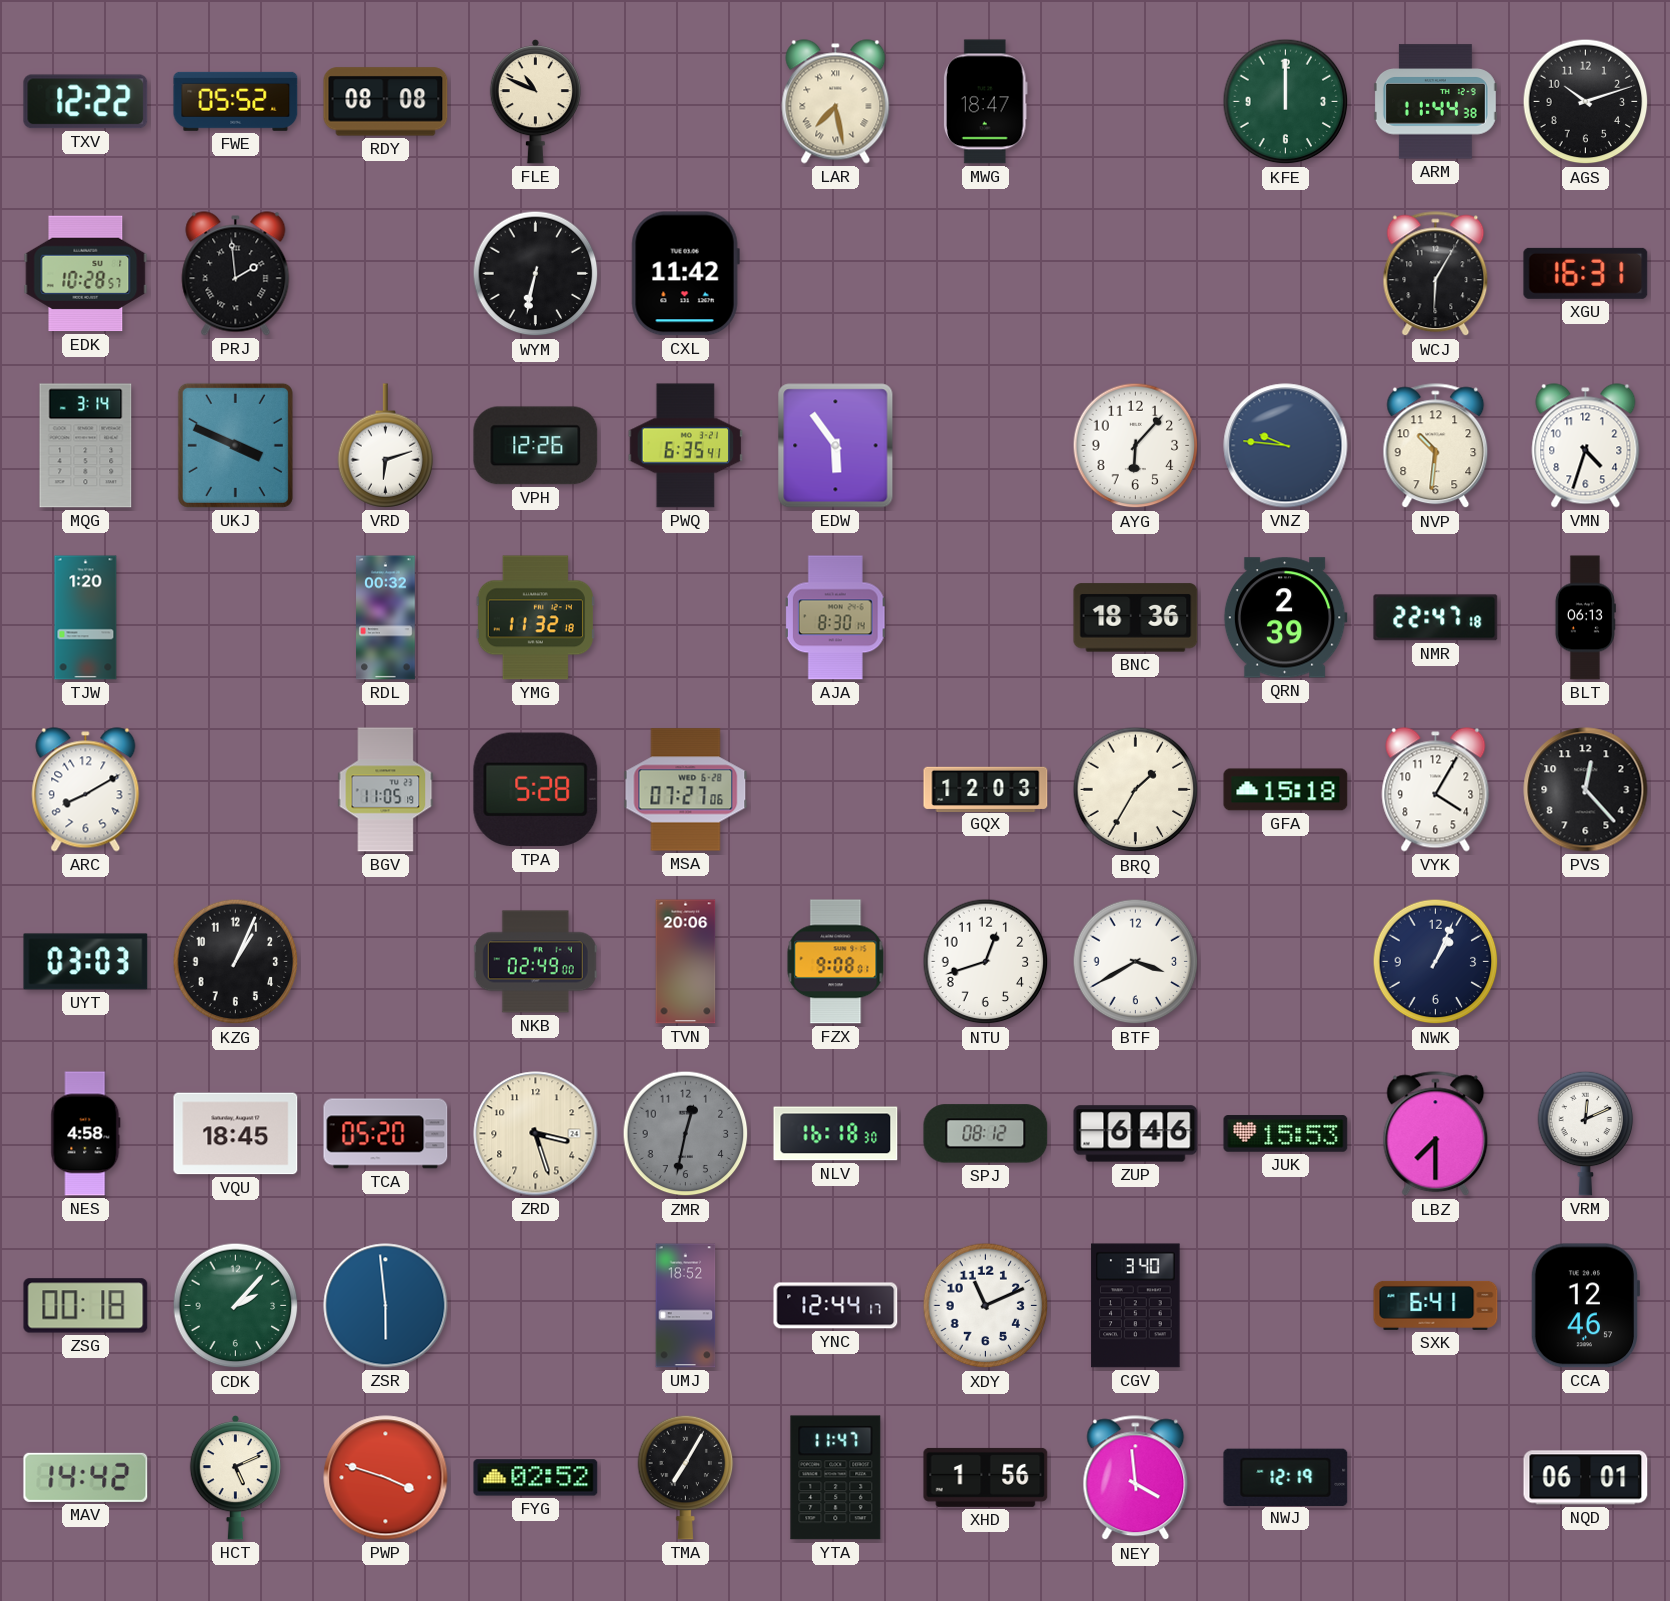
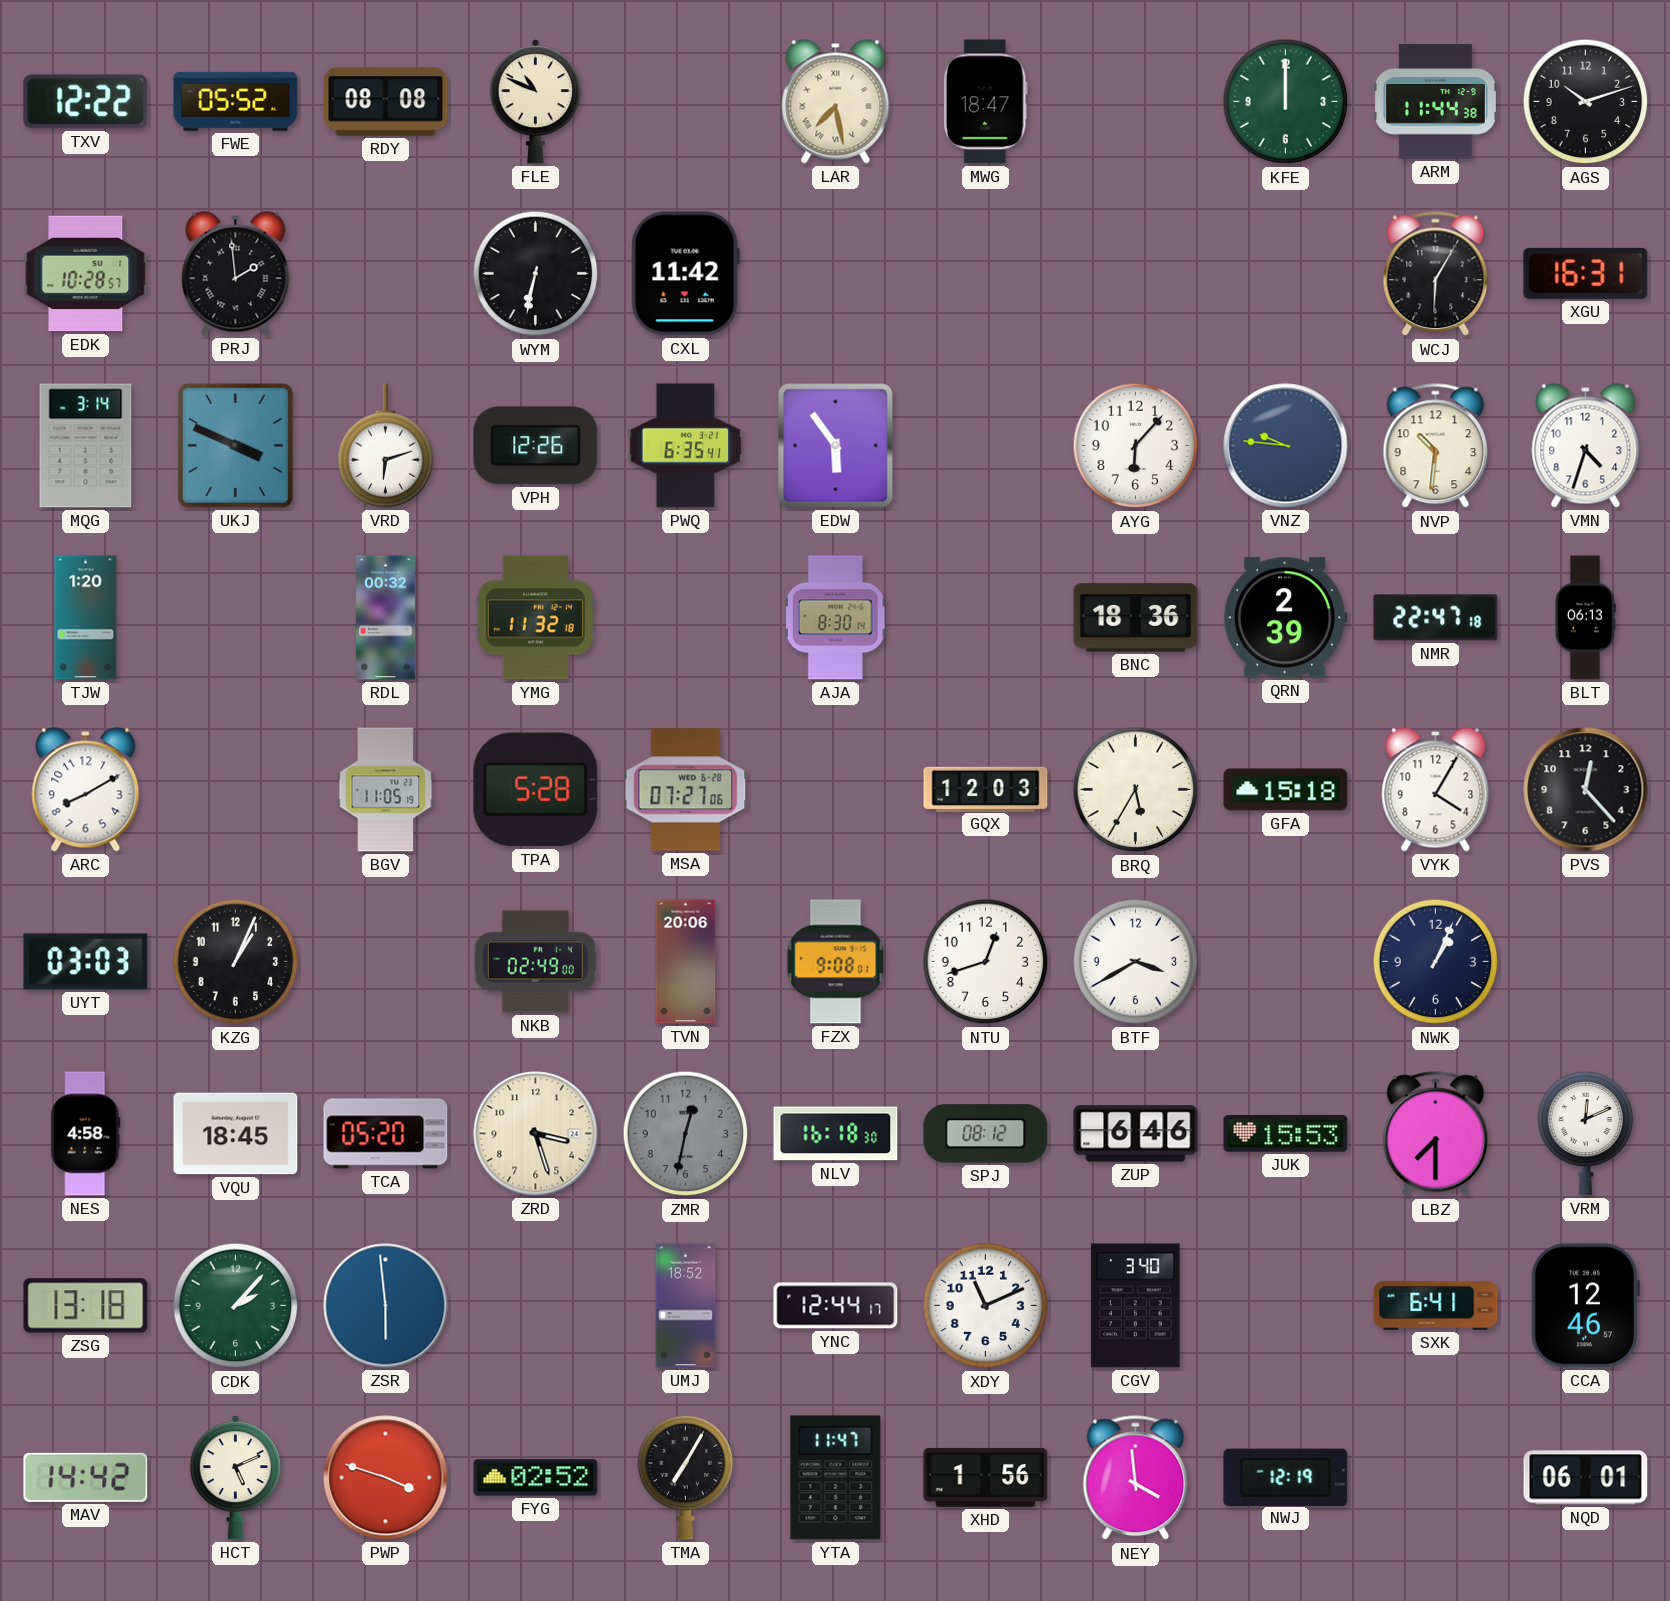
BRQ: 1:35 -> 5:35
ZSG: 00:18 -> 13:18
